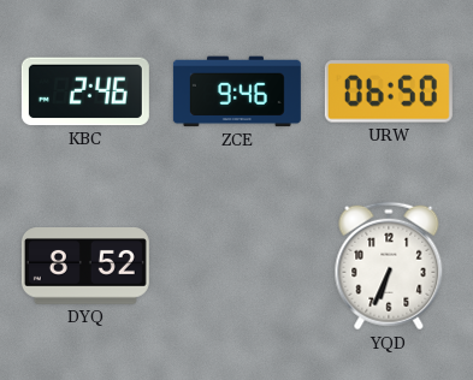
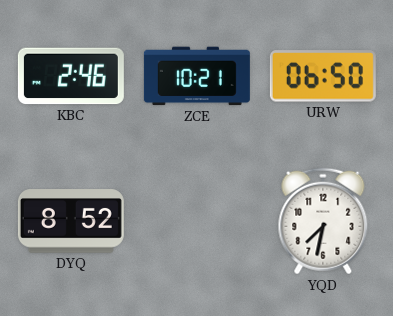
ZCE: 9:46 -> 10:21
YQD: 6:34 -> 7:32
